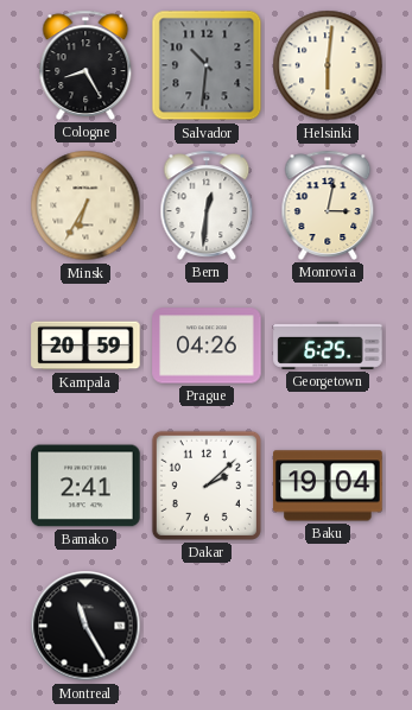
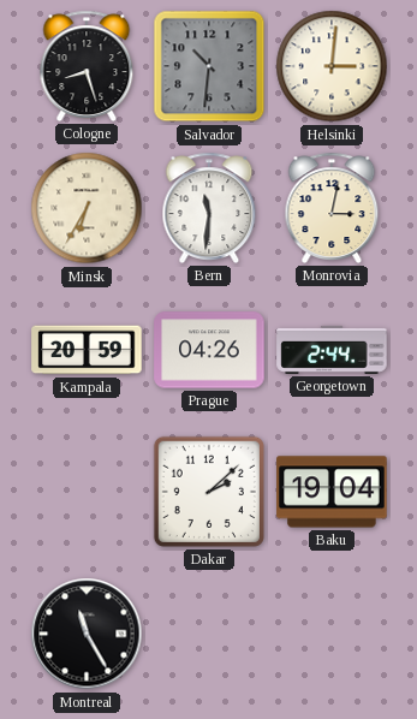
Cologne: 8:25 -> 8:27
Helsinki: 6:01 -> 3:01
Bern: 12:31 -> 11:31
Georgetown: 6:25 -> 2:44
Bamako: 2:41 -> none
